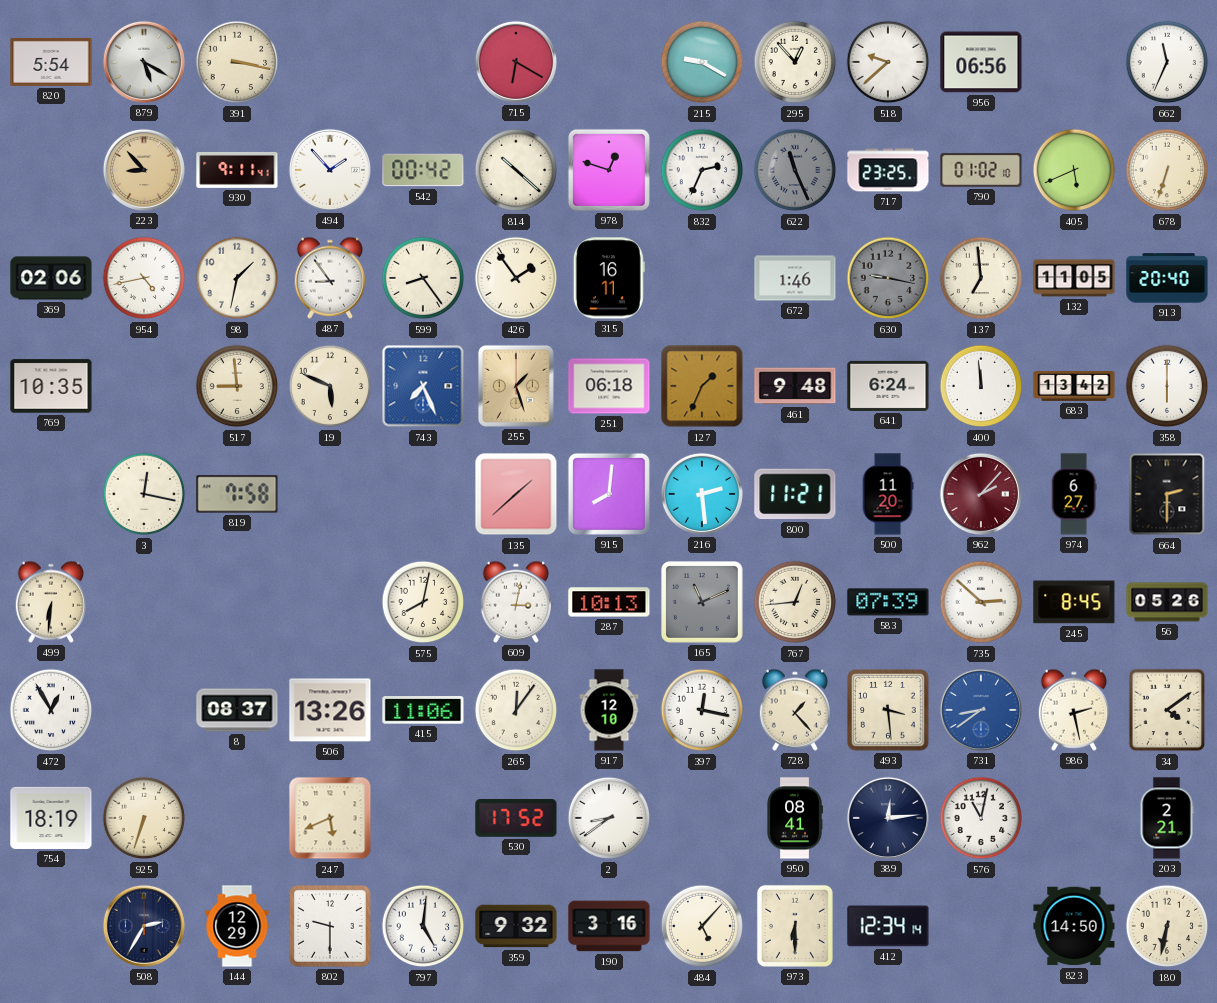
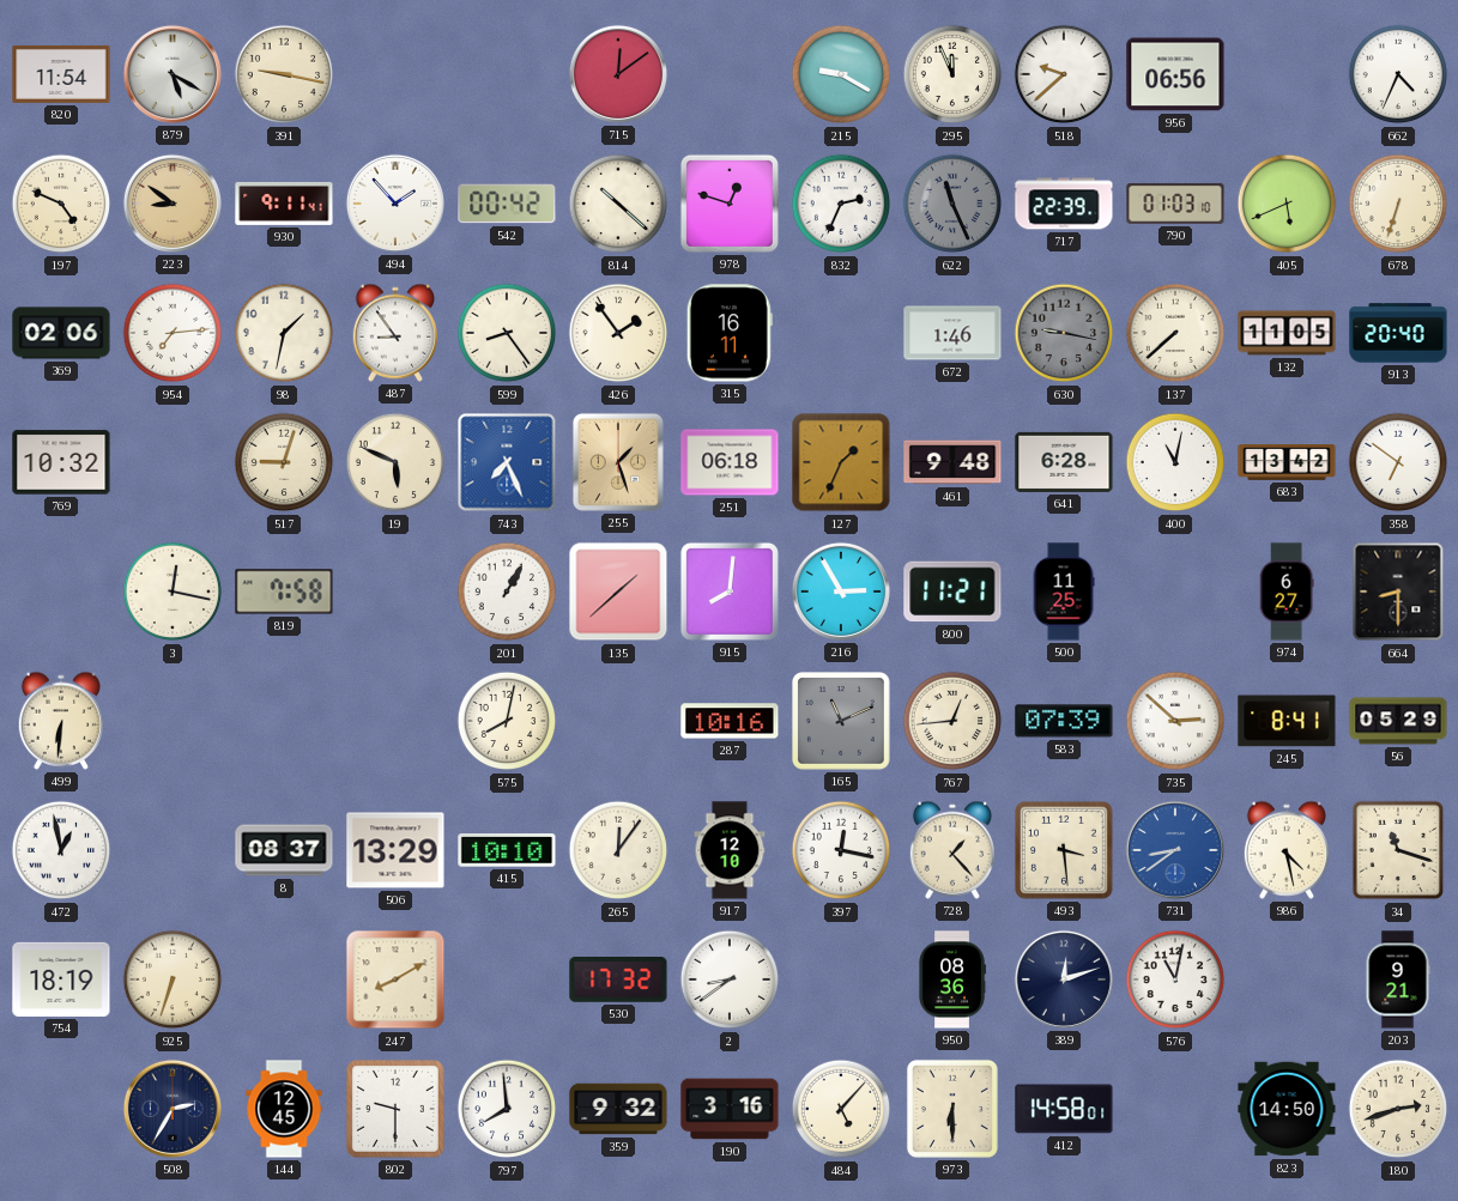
820: 5:54 -> 11:54
391: 3:17 -> 9:17
715: 6:20 -> 12:09
295: 12:53 -> 11:56
662: 11:34 -> 4:34
197: none -> 4:49
223: 8:53 -> 8:51
717: 23:25 -> 22:39
790: 01:02 -> 01:03
954: 4:43 -> 7:14
137: 6:59 -> 7:38
769: 10:35 -> 10:32
517: 8:59 -> 9:03
641: 6:24 -> 6:28
400: 11:59 -> 11:02
358: 6:00 -> 6:51
201: none -> 1:05
216: 2:29 -> 2:55
500: 11:20 -> 11:25
962: 2:07 -> none
664: 2:30 -> 8:30
609: 3:02 -> none
287: 10:13 -> 10:16
245: 8:45 -> 8:41
56: 05:26 -> 05:29
472: 12:55 -> 12:58
506: 13:26 -> 13:29
415: 11:06 -> 10:10
986: 2:28 -> 4:28
34: 4:09 -> 11:18
247: 5:41 -> 8:10
530: 17:52 -> 17:32
950: 08:41 -> 08:36
389: 12:14 -> 12:12
203: 2:21 -> 9:21
144: 12:29 -> 12:45
797: 5:01 -> 7:59
412: 12:34 -> 14:58
180: 6:32 -> 2:42
